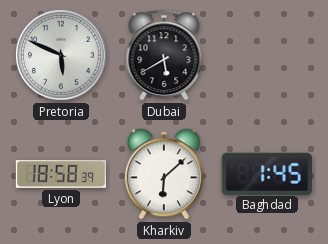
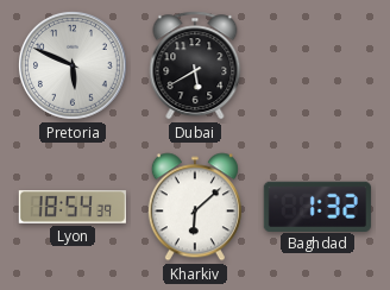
Lyon: 18:58 -> 18:54
Baghdad: 1:45 -> 1:32
